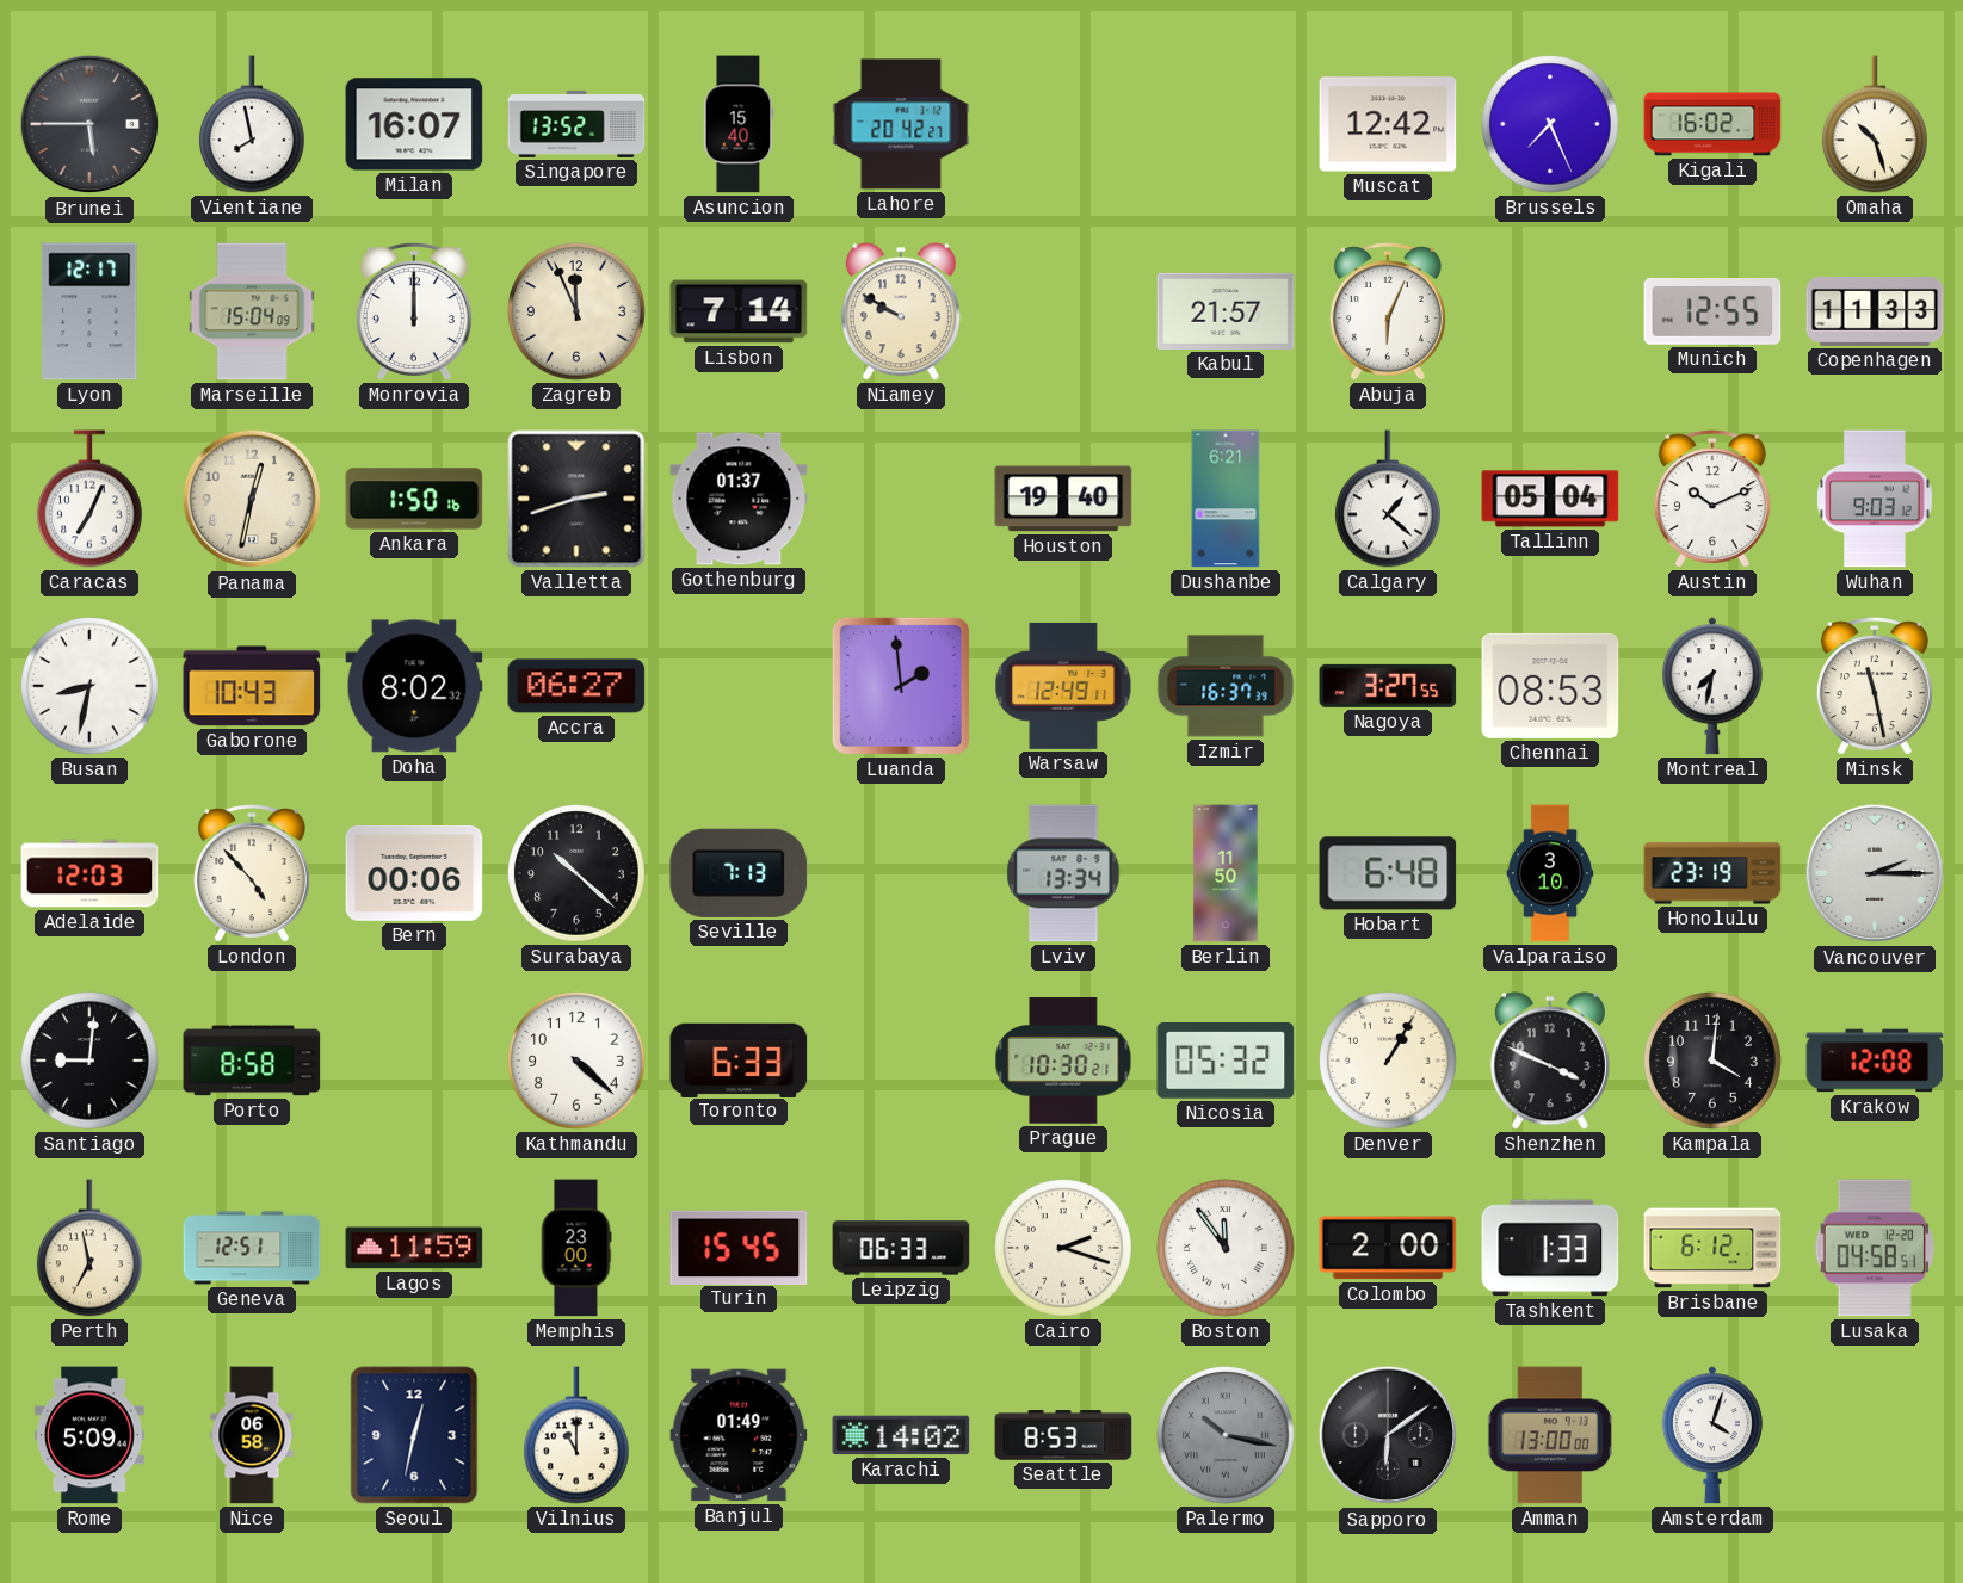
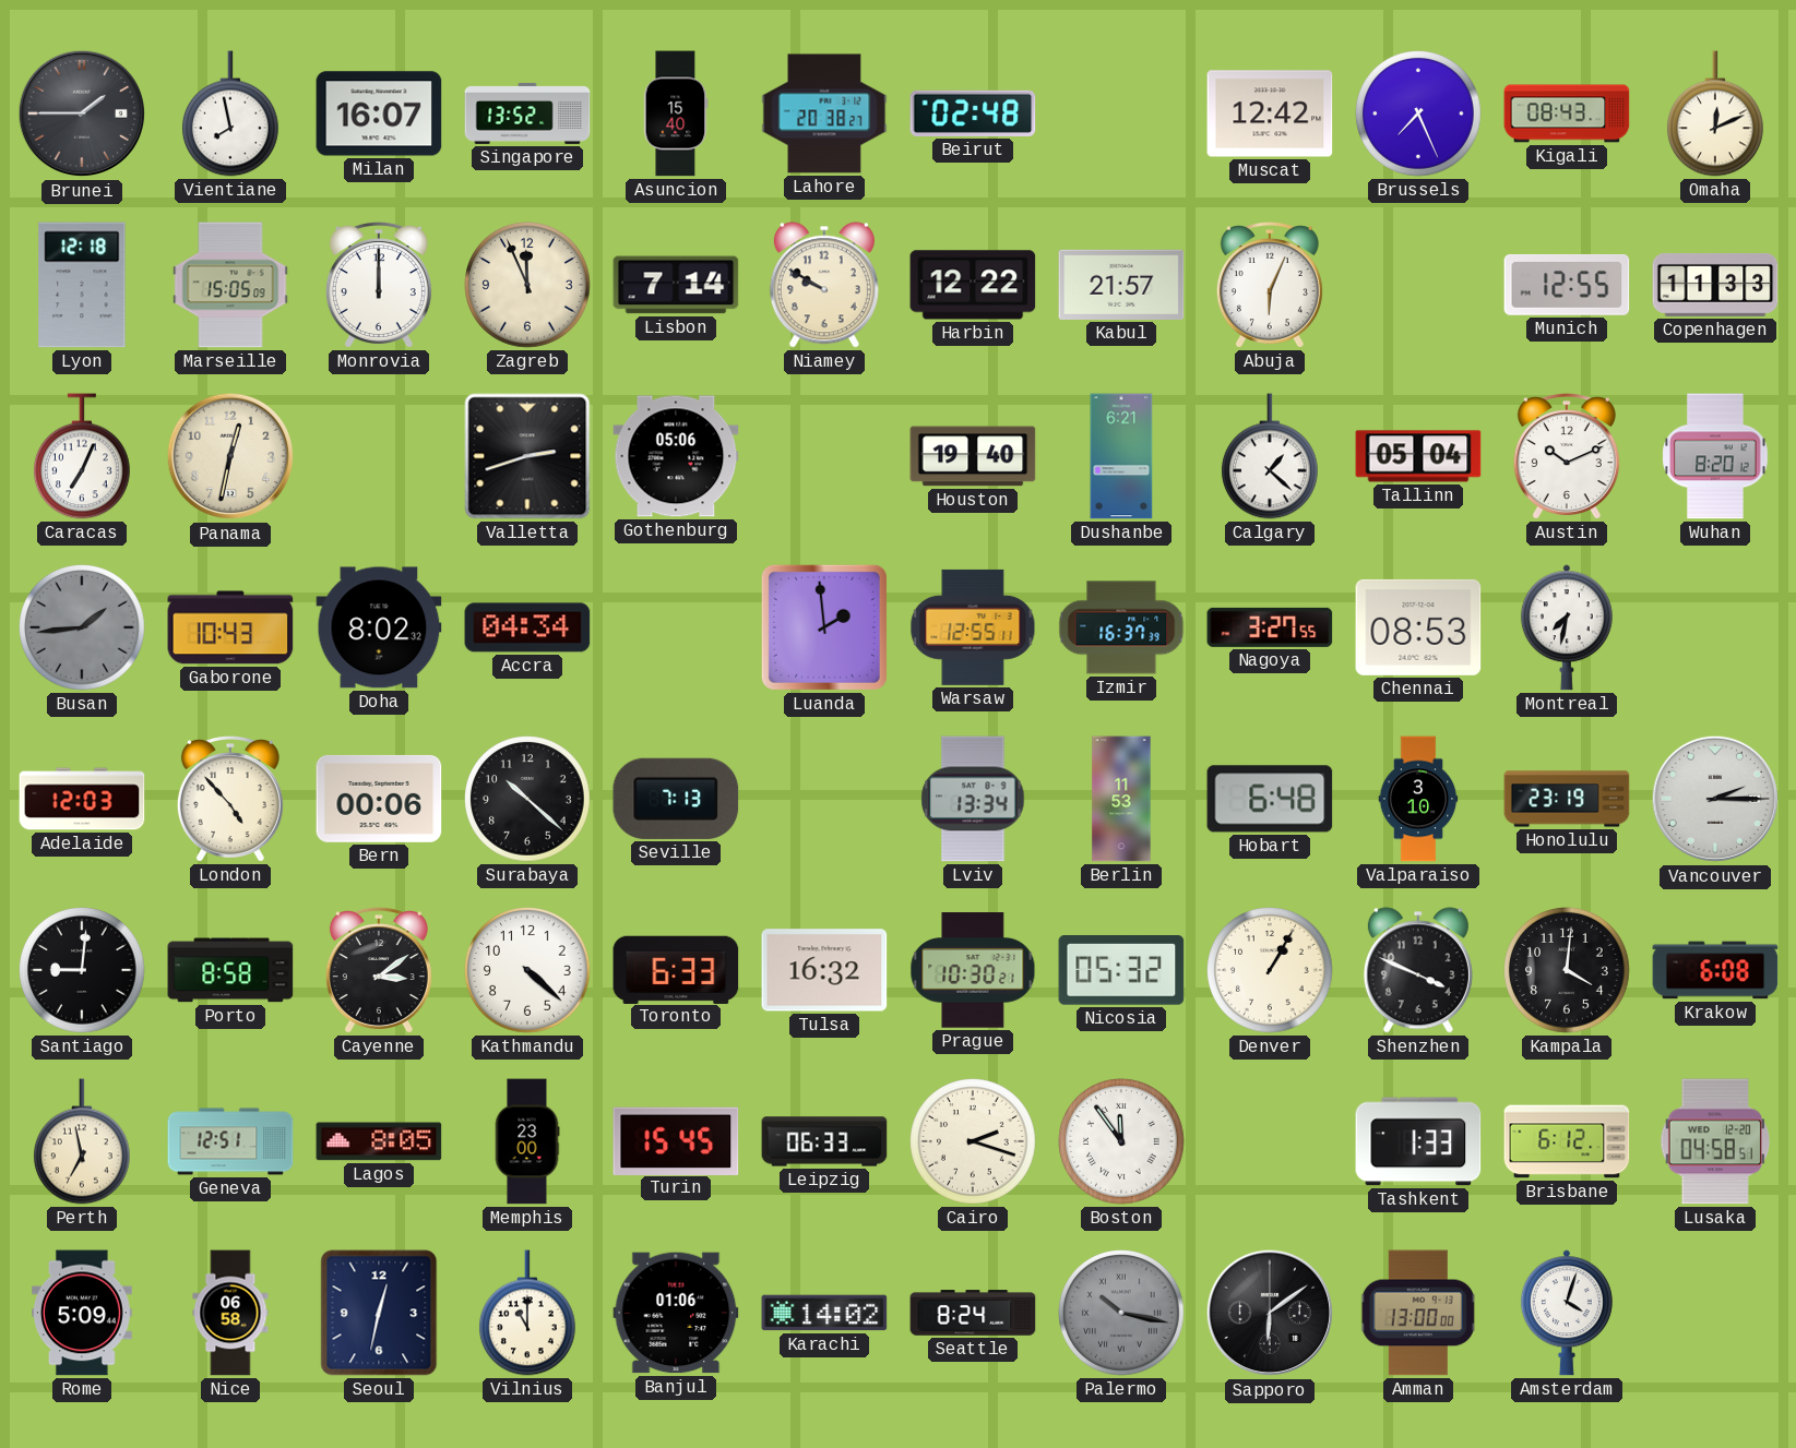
Brunei: 5:45 -> 1:45
Lahore: 20:42 -> 20:38
Beirut: none -> 02:48
Kigali: 16:02 -> 08:43
Omaha: 10:27 -> 12:11
Lyon: 12:17 -> 12:18
Marseille: 15:04 -> 15:05
Harbin: none -> 12:22
Ankara: 1:50 -> none
Gothenburg: 01:37 -> 05:06
Wuhan: 9:03 -> 8:20
Busan: 8:32 -> 1:44
Busan dial: white -> grey
Accra: 06:27 -> 04:34
Warsaw: 12:49 -> 12:55
Minsk: 11:28 -> none
Berlin: 11:50 -> 11:53
Cayenne: none -> 3:09
Tulsa: none -> 16:32
Krakow: 12:08 -> 6:08
Lagos: 11:59 -> 8:05
Colombo: 2:00 -> none
Banjul: 01:49 -> 01:06
Seattle: 8:53 -> 8:24
